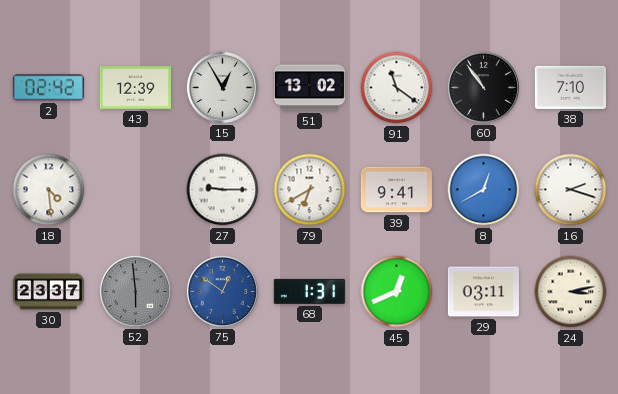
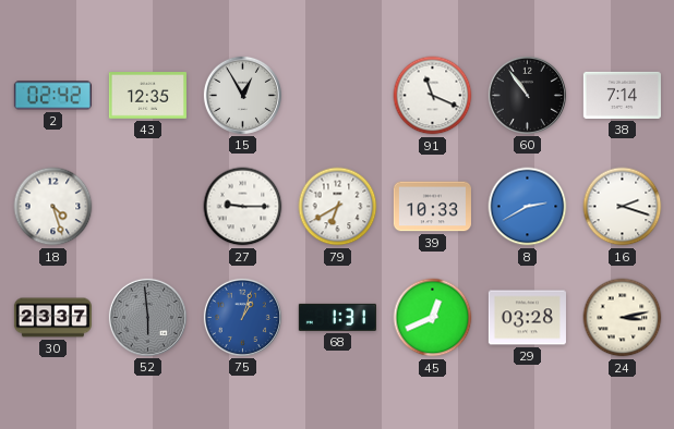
43: 12:39 -> 12:35
51: 13:02 -> none
91: 11:21 -> 11:19
38: 7:10 -> 7:14
18: 4:29 -> 4:27
39: 9:41 -> 10:33
8: 12:40 -> 2:40
75: 12:51 -> 1:03
29: 03:11 -> 03:28
